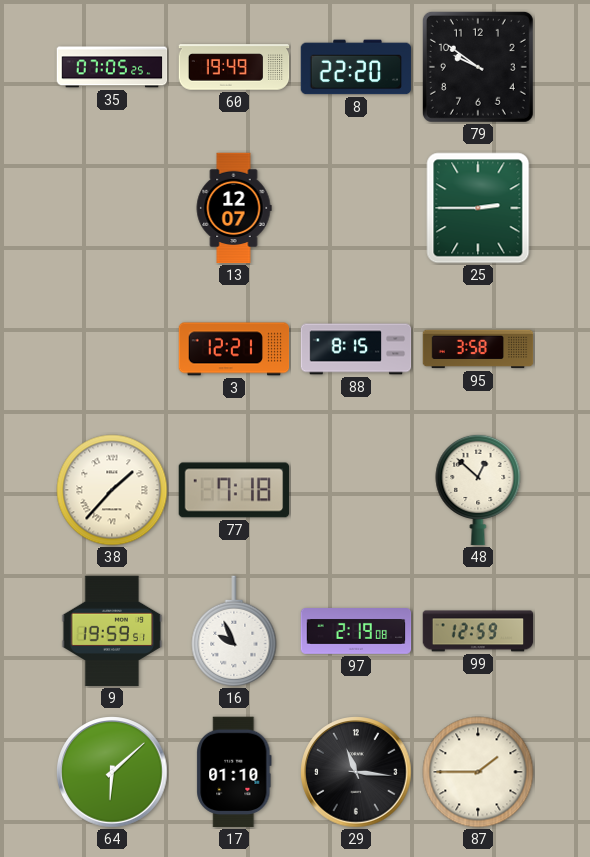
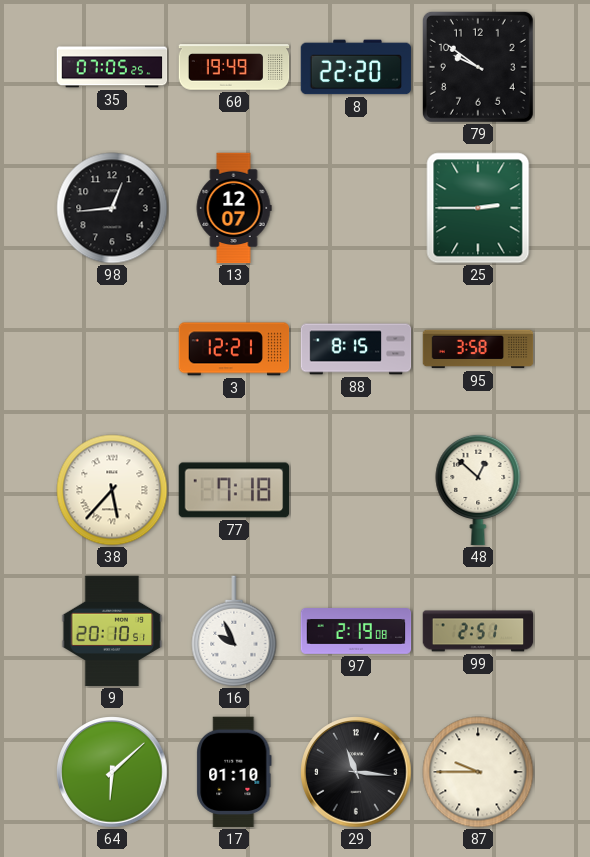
98: none -> 12:44
38: 1:37 -> 5:37
9: 19:59 -> 20:10
99: 12:59 -> 2:51
87: 1:45 -> 9:45
